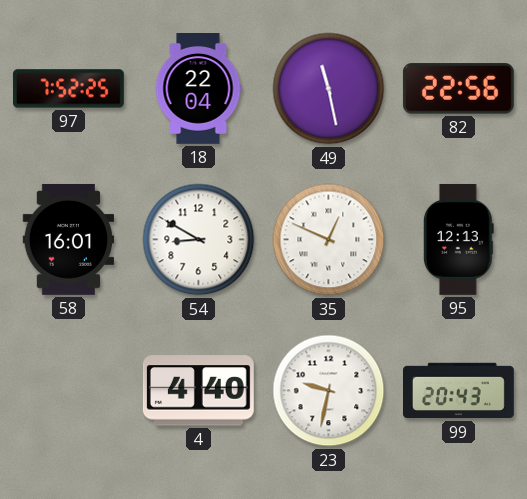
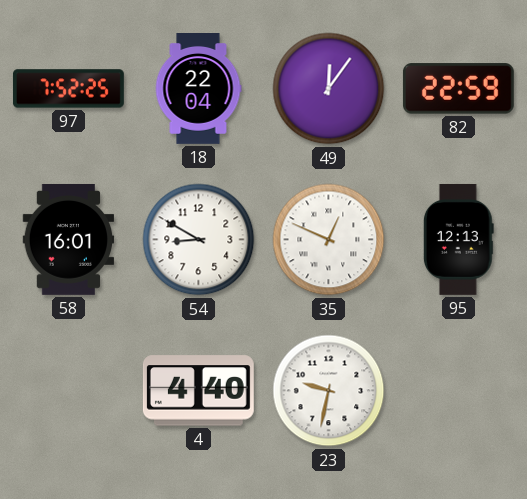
49: 11:28 -> 12:06
82: 22:56 -> 22:59
99: 20:43 -> none
